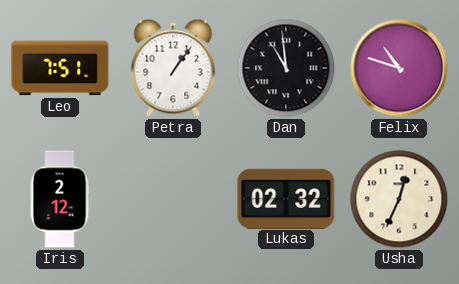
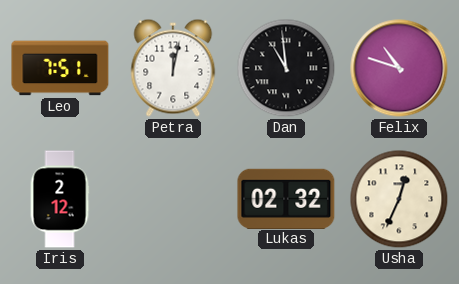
Petra: 1:06 -> 12:02
